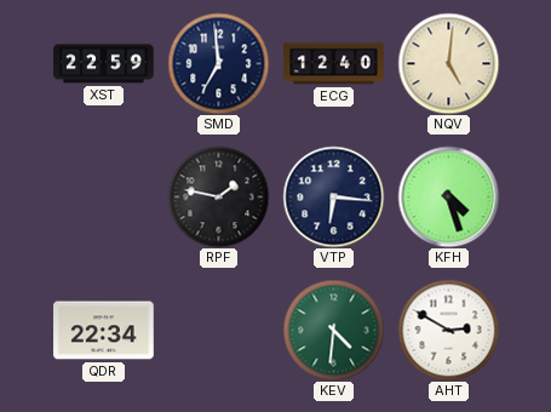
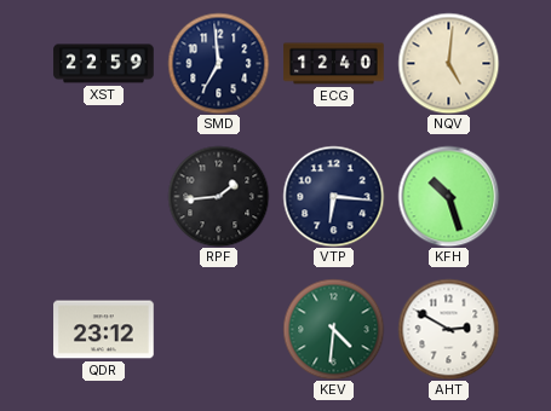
RPF: 1:47 -> 1:44
KFH: 4:27 -> 10:27
QDR: 22:34 -> 23:12
